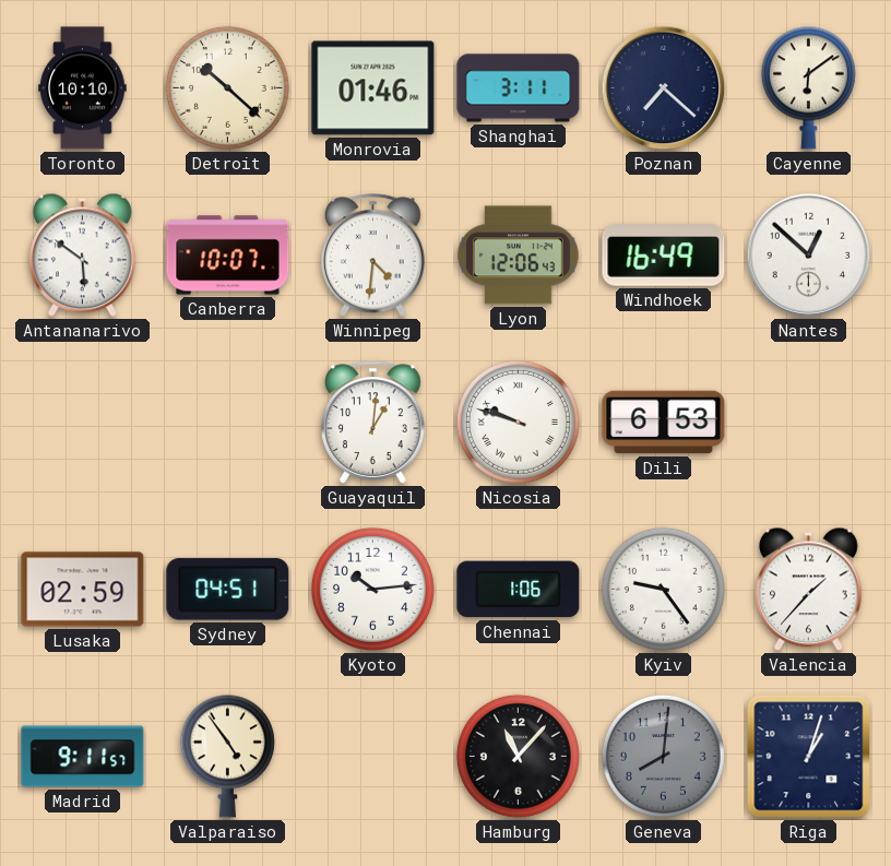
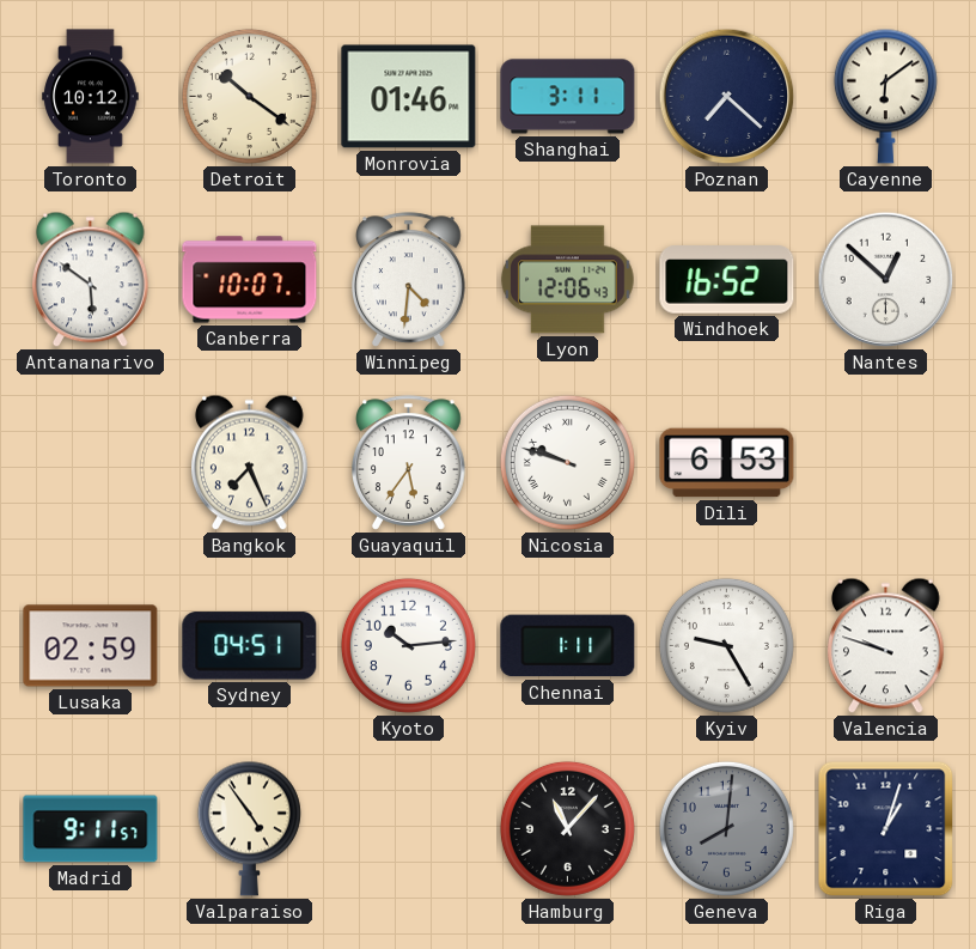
Toronto: 10:10 -> 10:12
Detroit: 10:22 -> 10:21
Windhoek: 16:49 -> 16:52
Bangkok: none -> 7:26
Guayaquil: 1:01 -> 5:36
Chennai: 1:06 -> 1:11
Kyiv: 9:24 -> 9:25
Valencia: 1:37 -> 9:48
